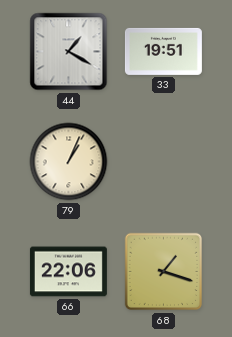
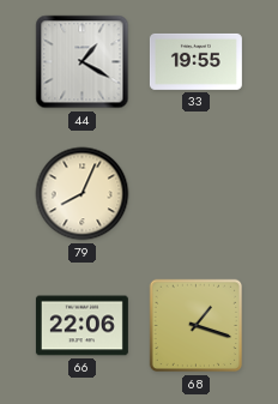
33: 19:51 -> 19:55
79: 1:04 -> 8:04
